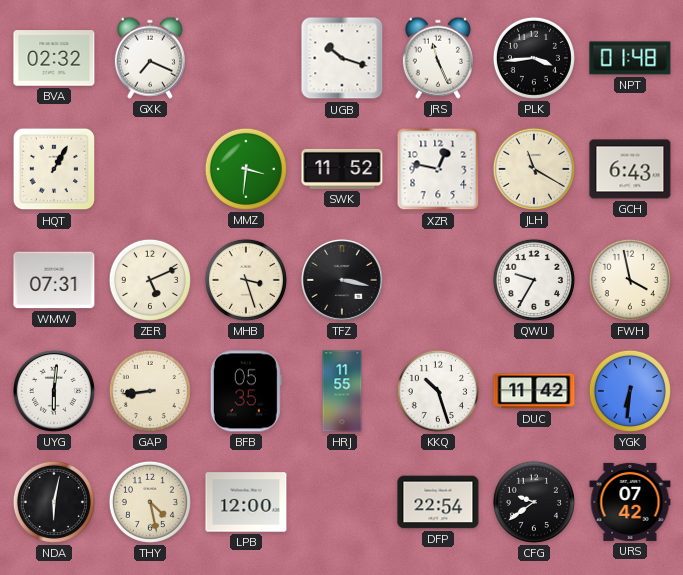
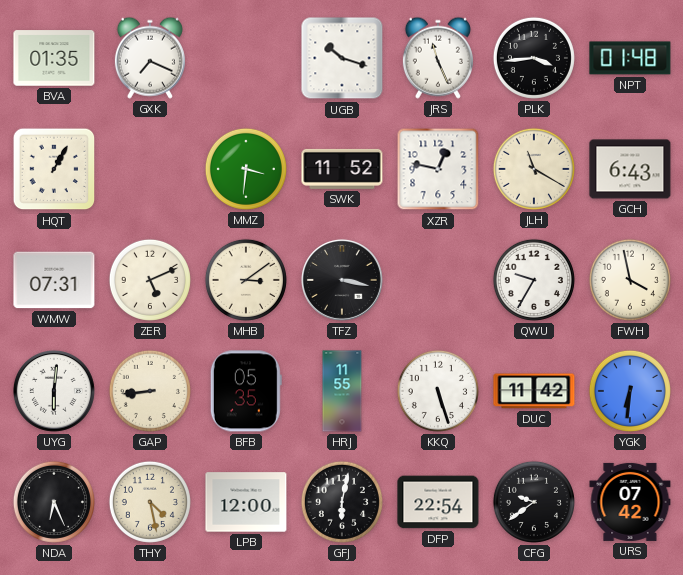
BVA: 02:32 -> 01:35
MHB: 3:27 -> 3:09
KKQ: 10:27 -> 5:27
NDA: 6:02 -> 6:26
GFJ: none -> 6:02
